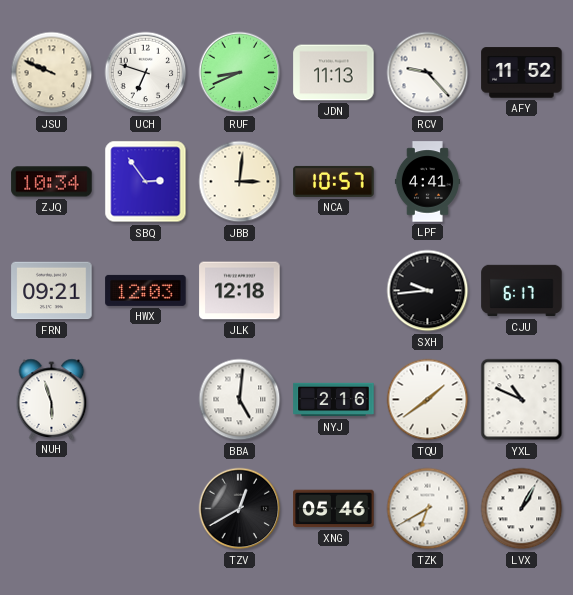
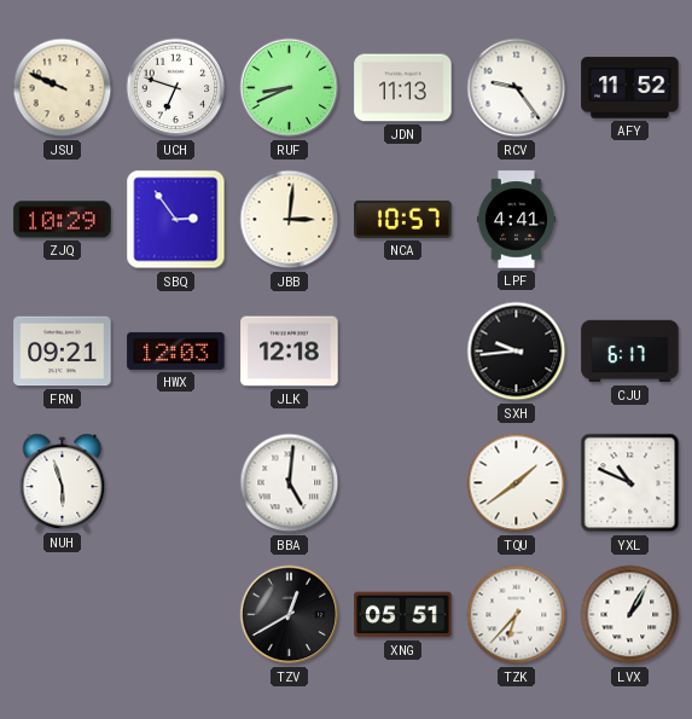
RCV: 9:23 -> 9:24
ZJQ: 10:34 -> 10:29
NYJ: 2:16 -> none
XNG: 05:46 -> 05:51
TZK: 6:40 -> 6:37
